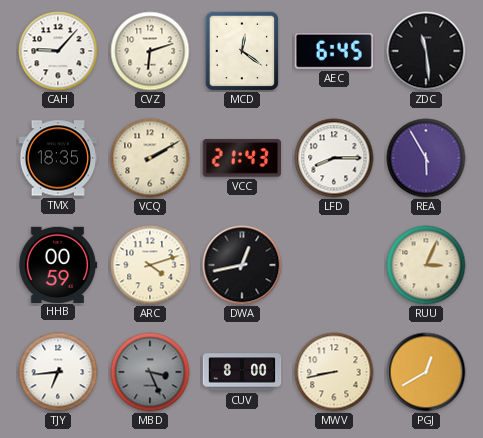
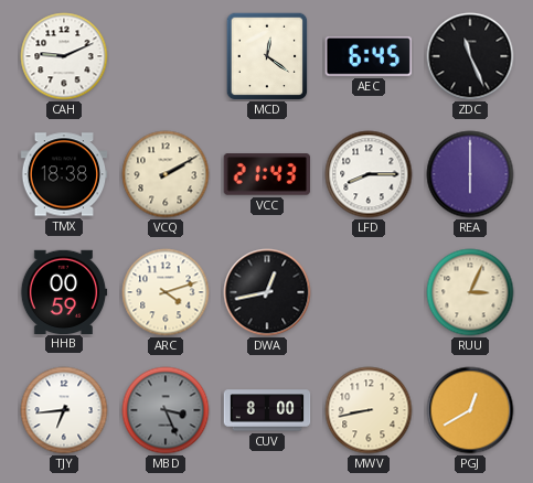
CAH: 9:07 -> 9:11
CVZ: 6:12 -> none
ZDC: 11:29 -> 11:26
TMX: 18:35 -> 18:38
REA: 5:55 -> 6:00
